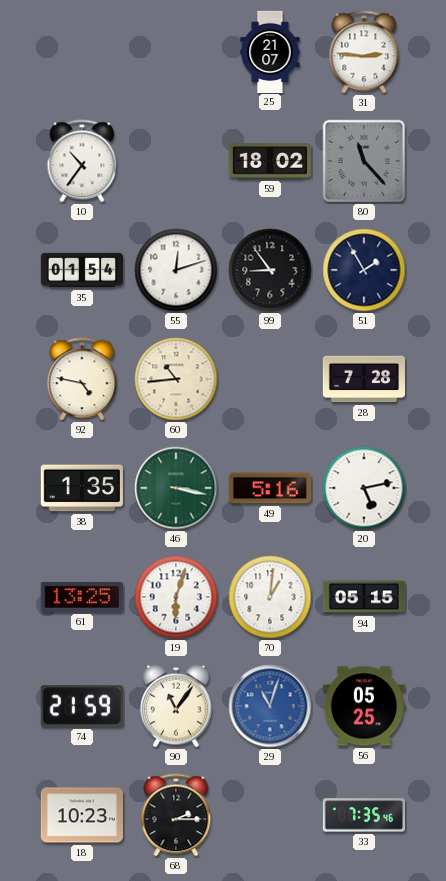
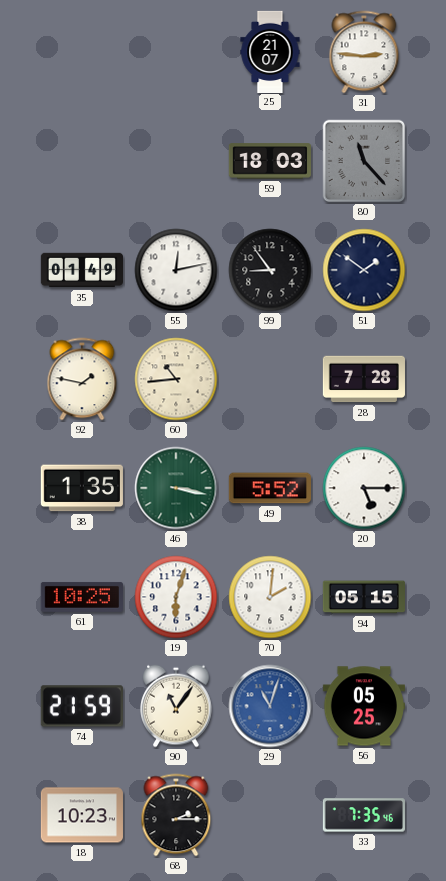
10: 10:36 -> none
59: 18:02 -> 18:03
35: 01:54 -> 01:49
55: 12:12 -> 12:13
51: 1:55 -> 1:51
92: 4:47 -> 1:47
49: 5:16 -> 5:52
20: 5:13 -> 5:15
61: 13:25 -> 10:25
70: 1:01 -> 2:01
